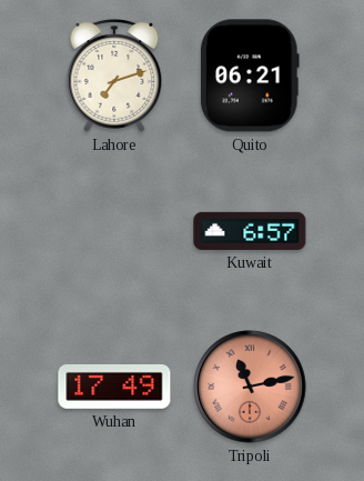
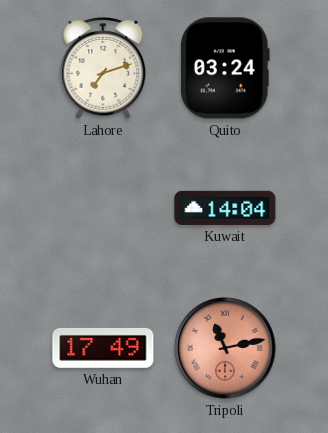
Quito: 06:21 -> 03:24
Kuwait: 6:57 -> 14:04
